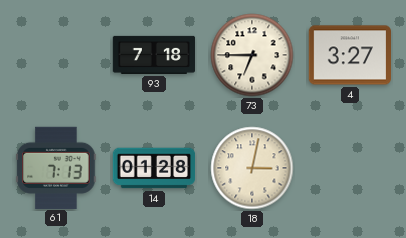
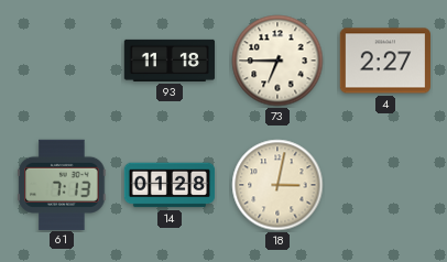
93: 7:18 -> 11:18
4: 3:27 -> 2:27
